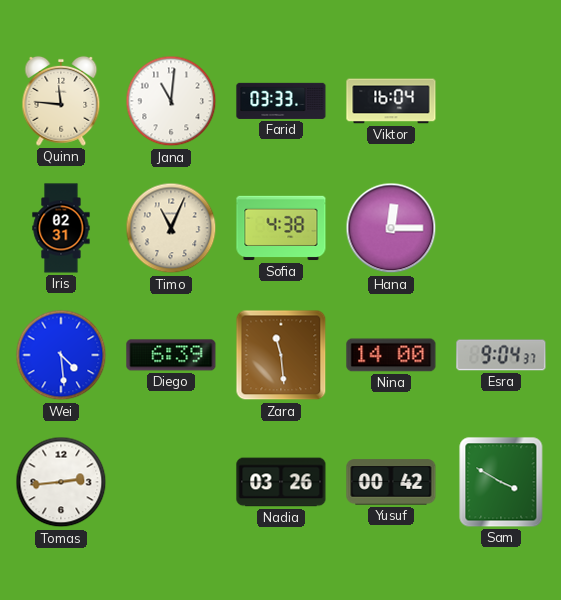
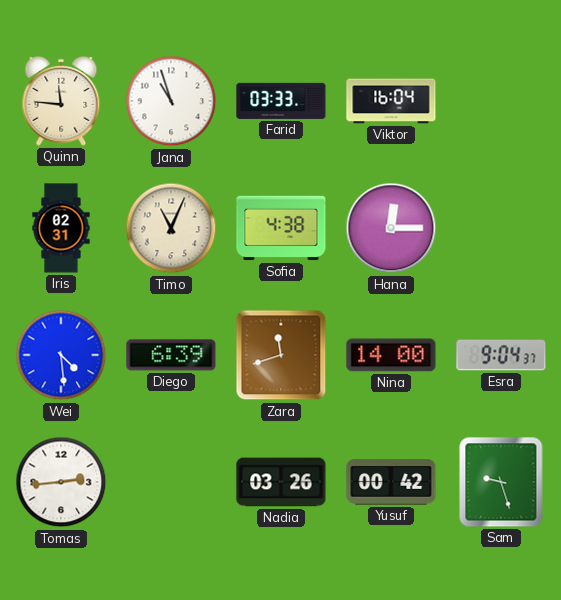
Jana: 11:01 -> 10:57
Zara: 11:29 -> 11:42
Sam: 3:50 -> 9:27
